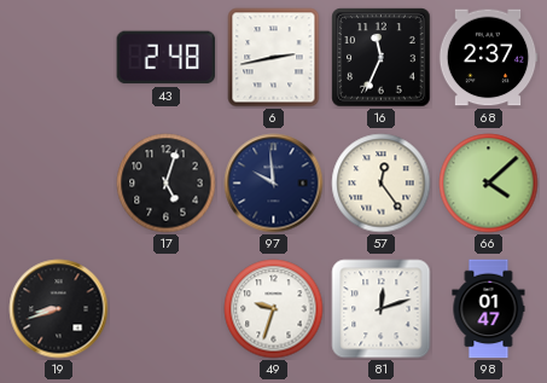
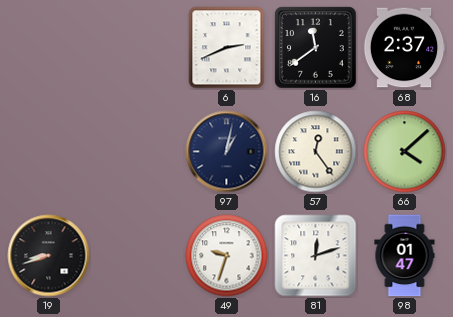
43: 2:48 -> none
6: 2:43 -> 2:41
16: 11:34 -> 11:39
17: 5:03 -> none
97: 9:59 -> 1:02
